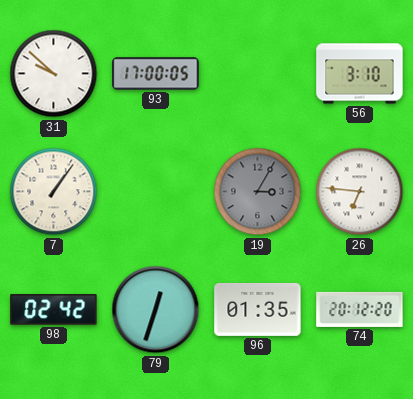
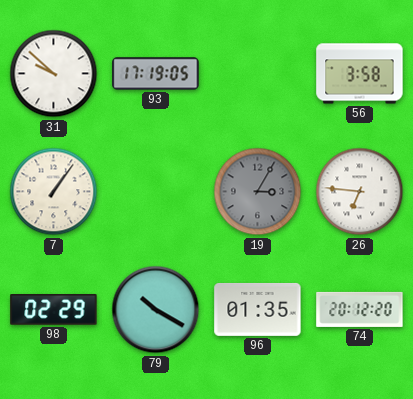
93: 17:00 -> 17:19
56: 3:10 -> 3:58
98: 02:42 -> 02:29
79: 12:33 -> 10:20
